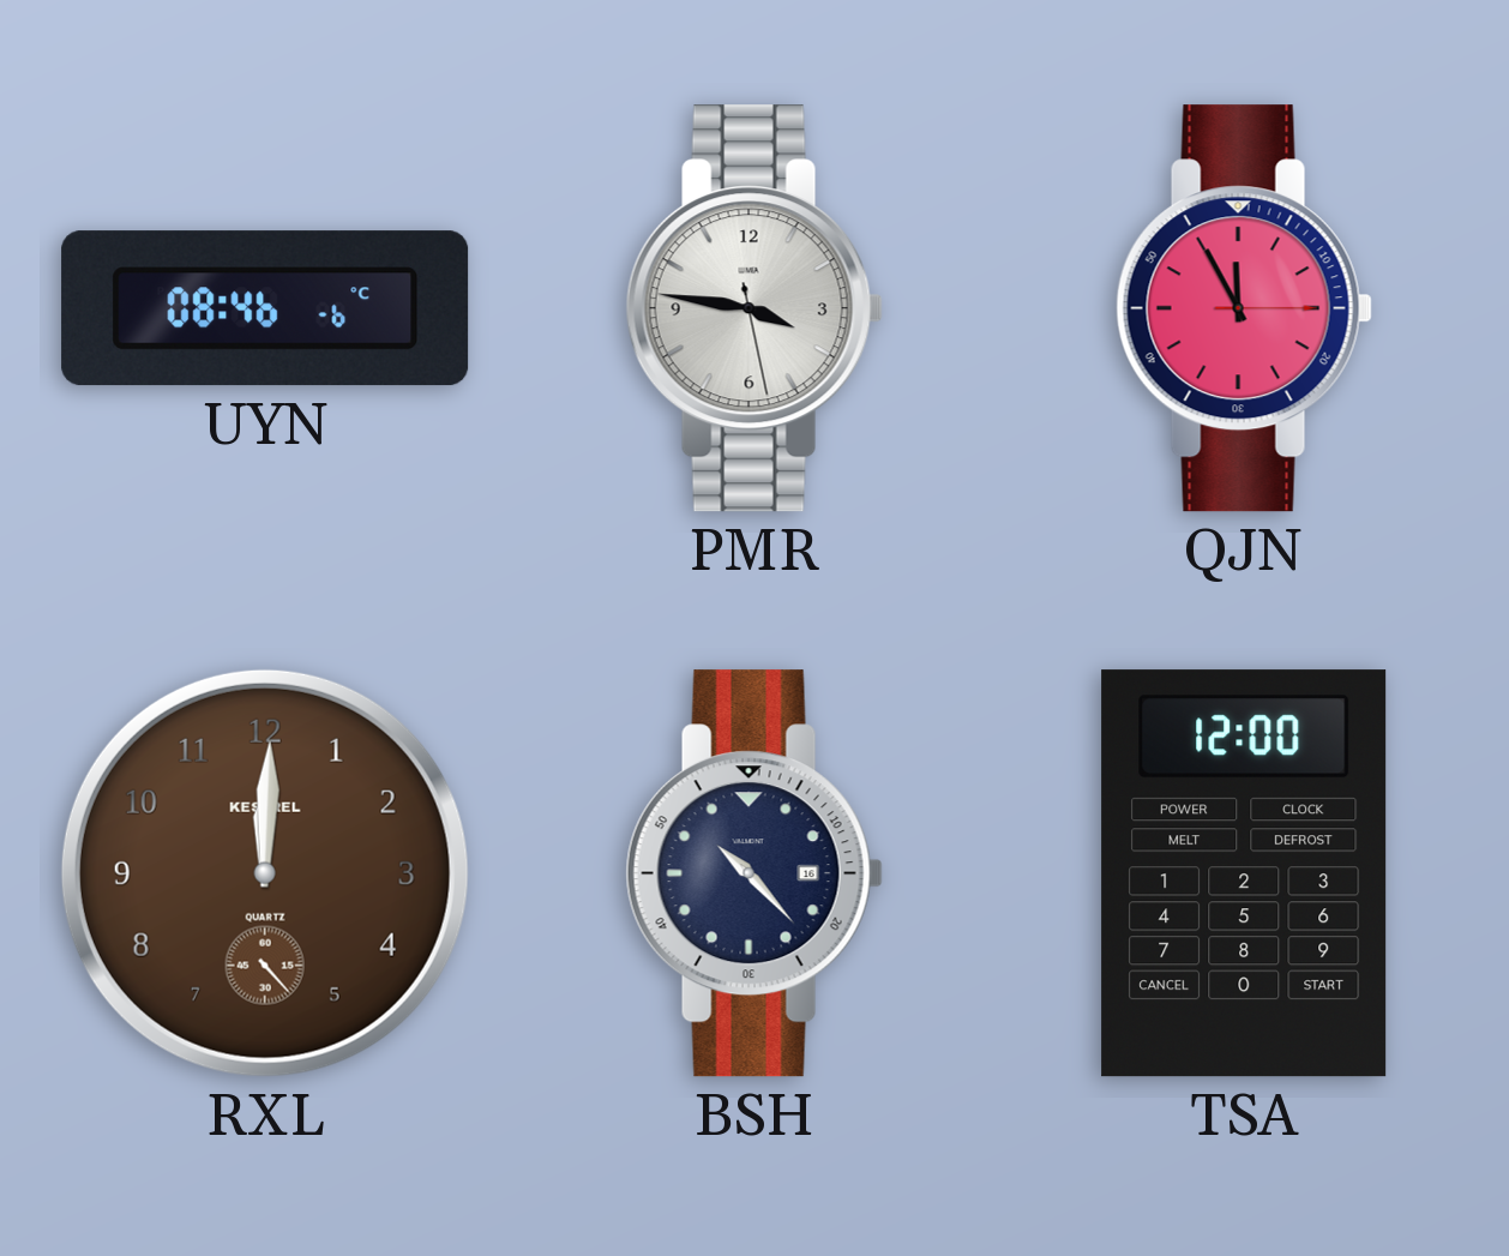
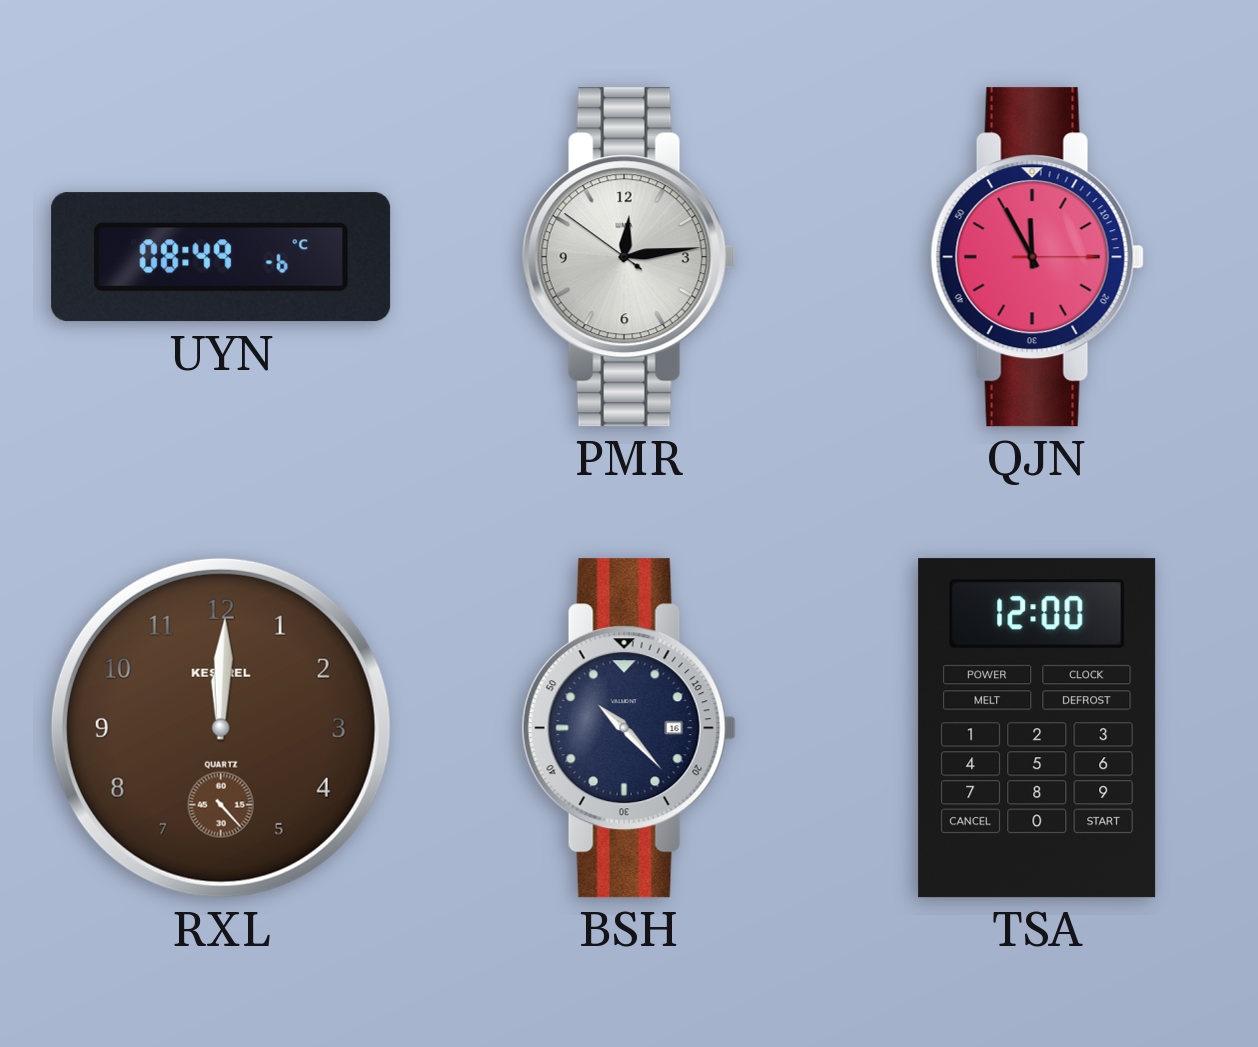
UYN: 08:46 -> 08:49
PMR: 3:46 -> 12:13
